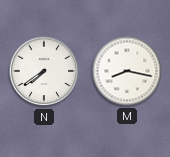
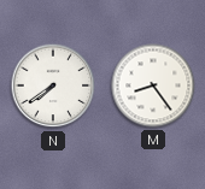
M: 8:17 -> 8:24
